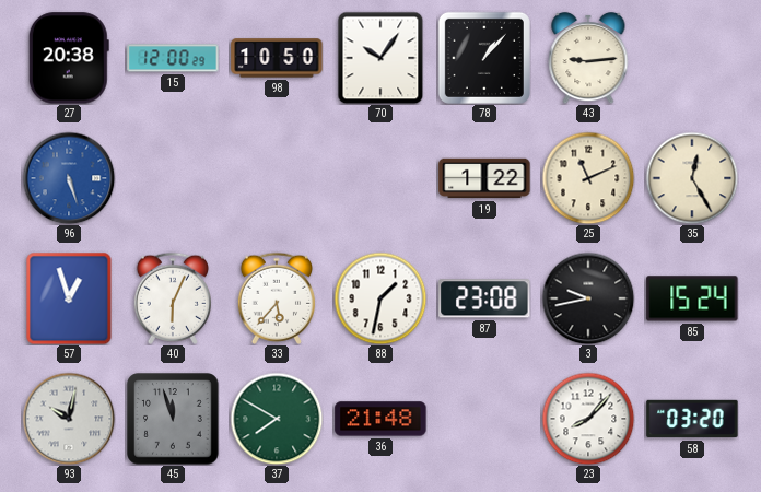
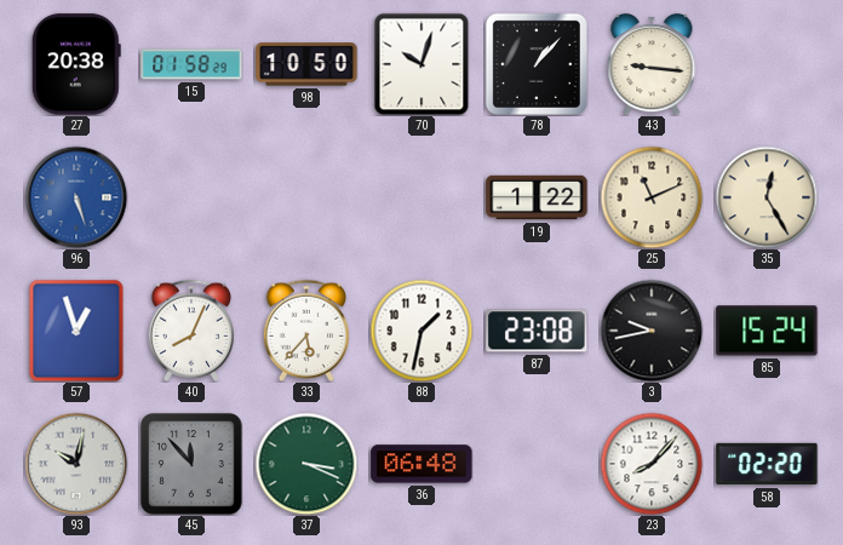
15: 12:00 -> 01:58
70: 10:06 -> 10:03
43: 9:14 -> 9:16
40: 6:04 -> 8:04
45: 11:57 -> 11:53
37: 7:50 -> 3:19
36: 21:48 -> 06:48
58: 03:20 -> 02:20
